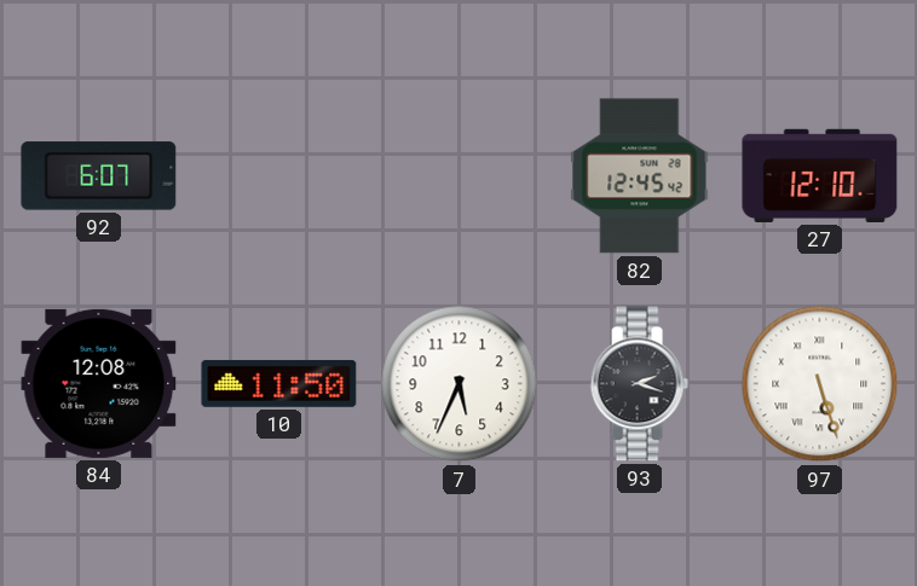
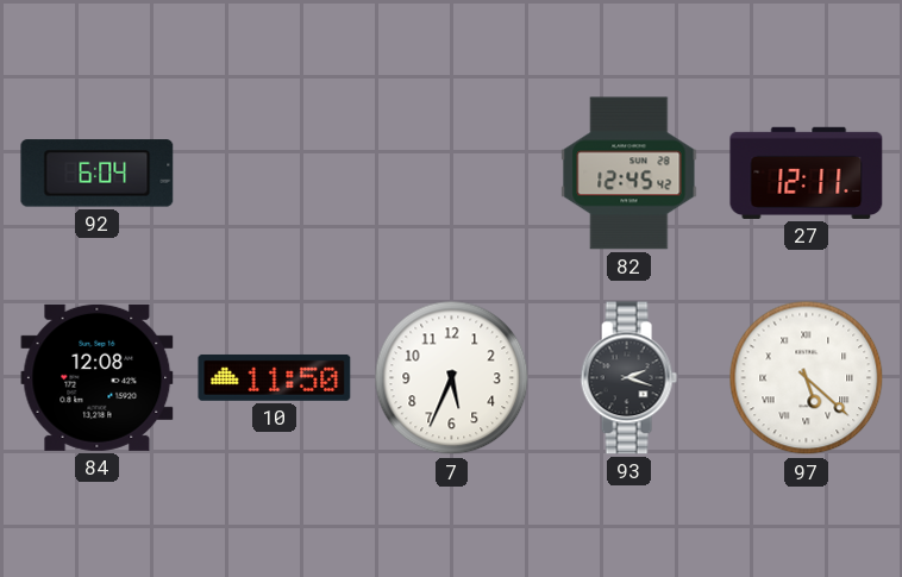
92: 6:07 -> 6:04
27: 12:10 -> 12:11
97: 5:27 -> 5:22
